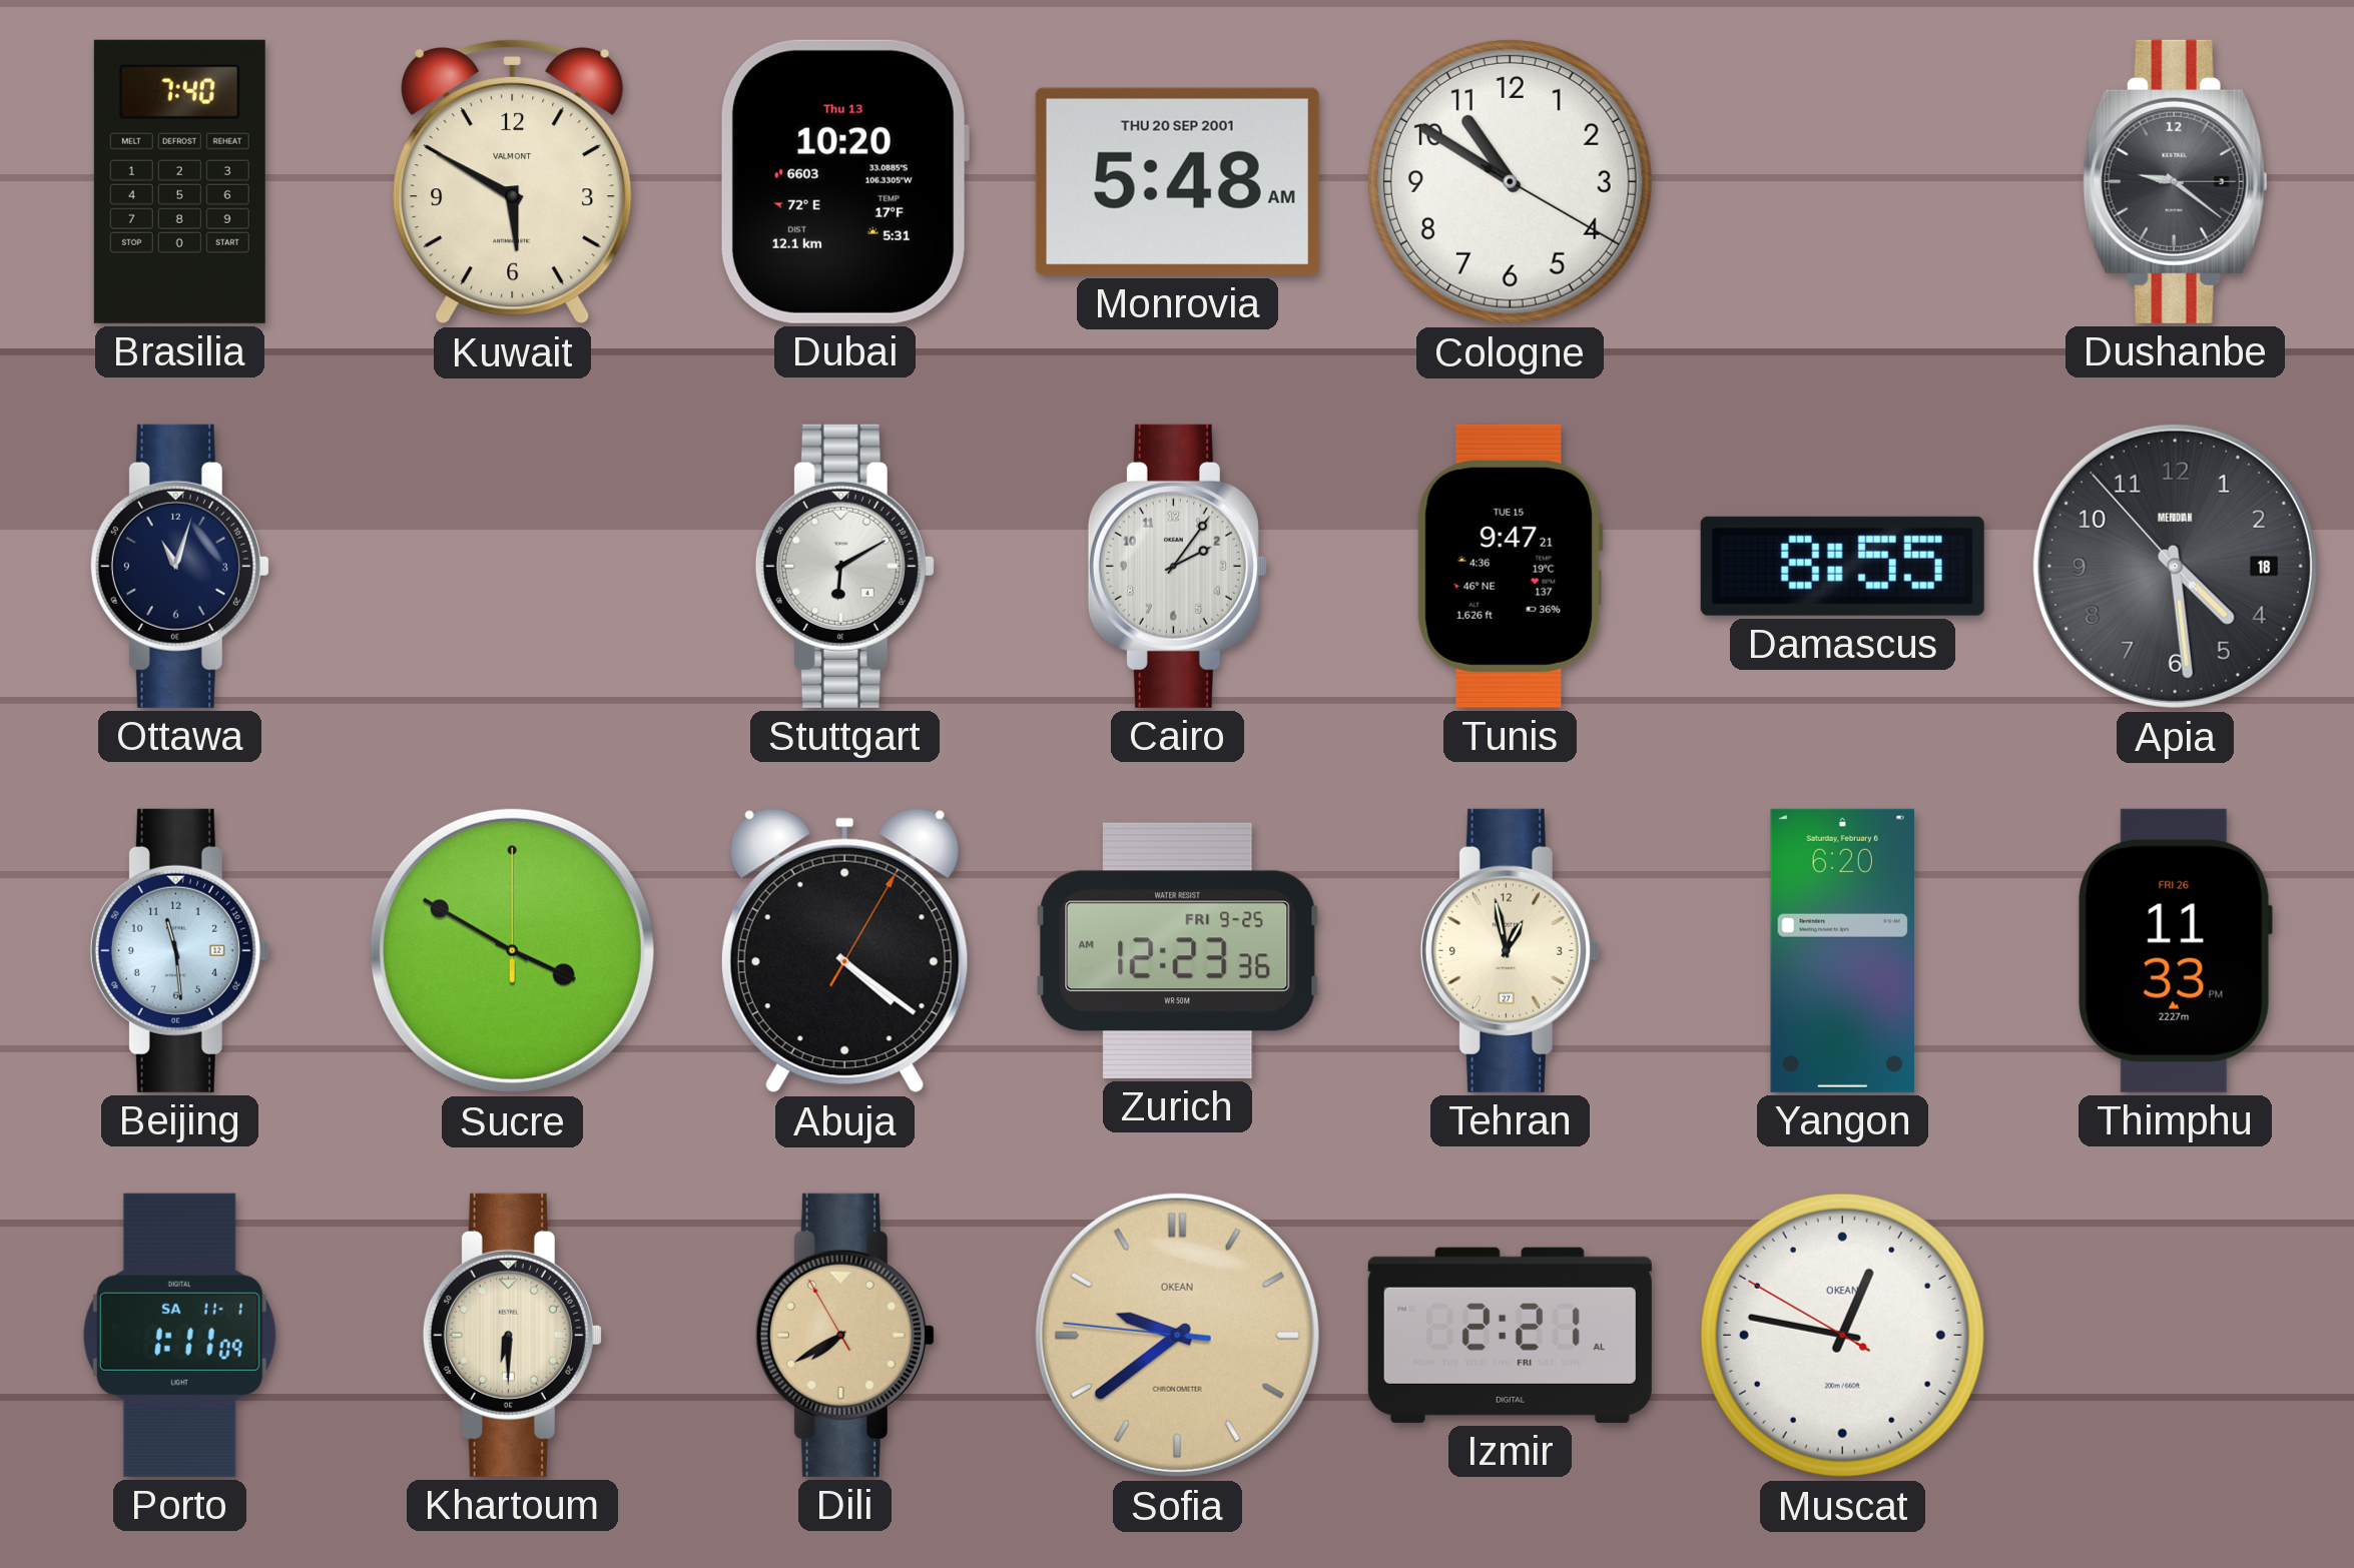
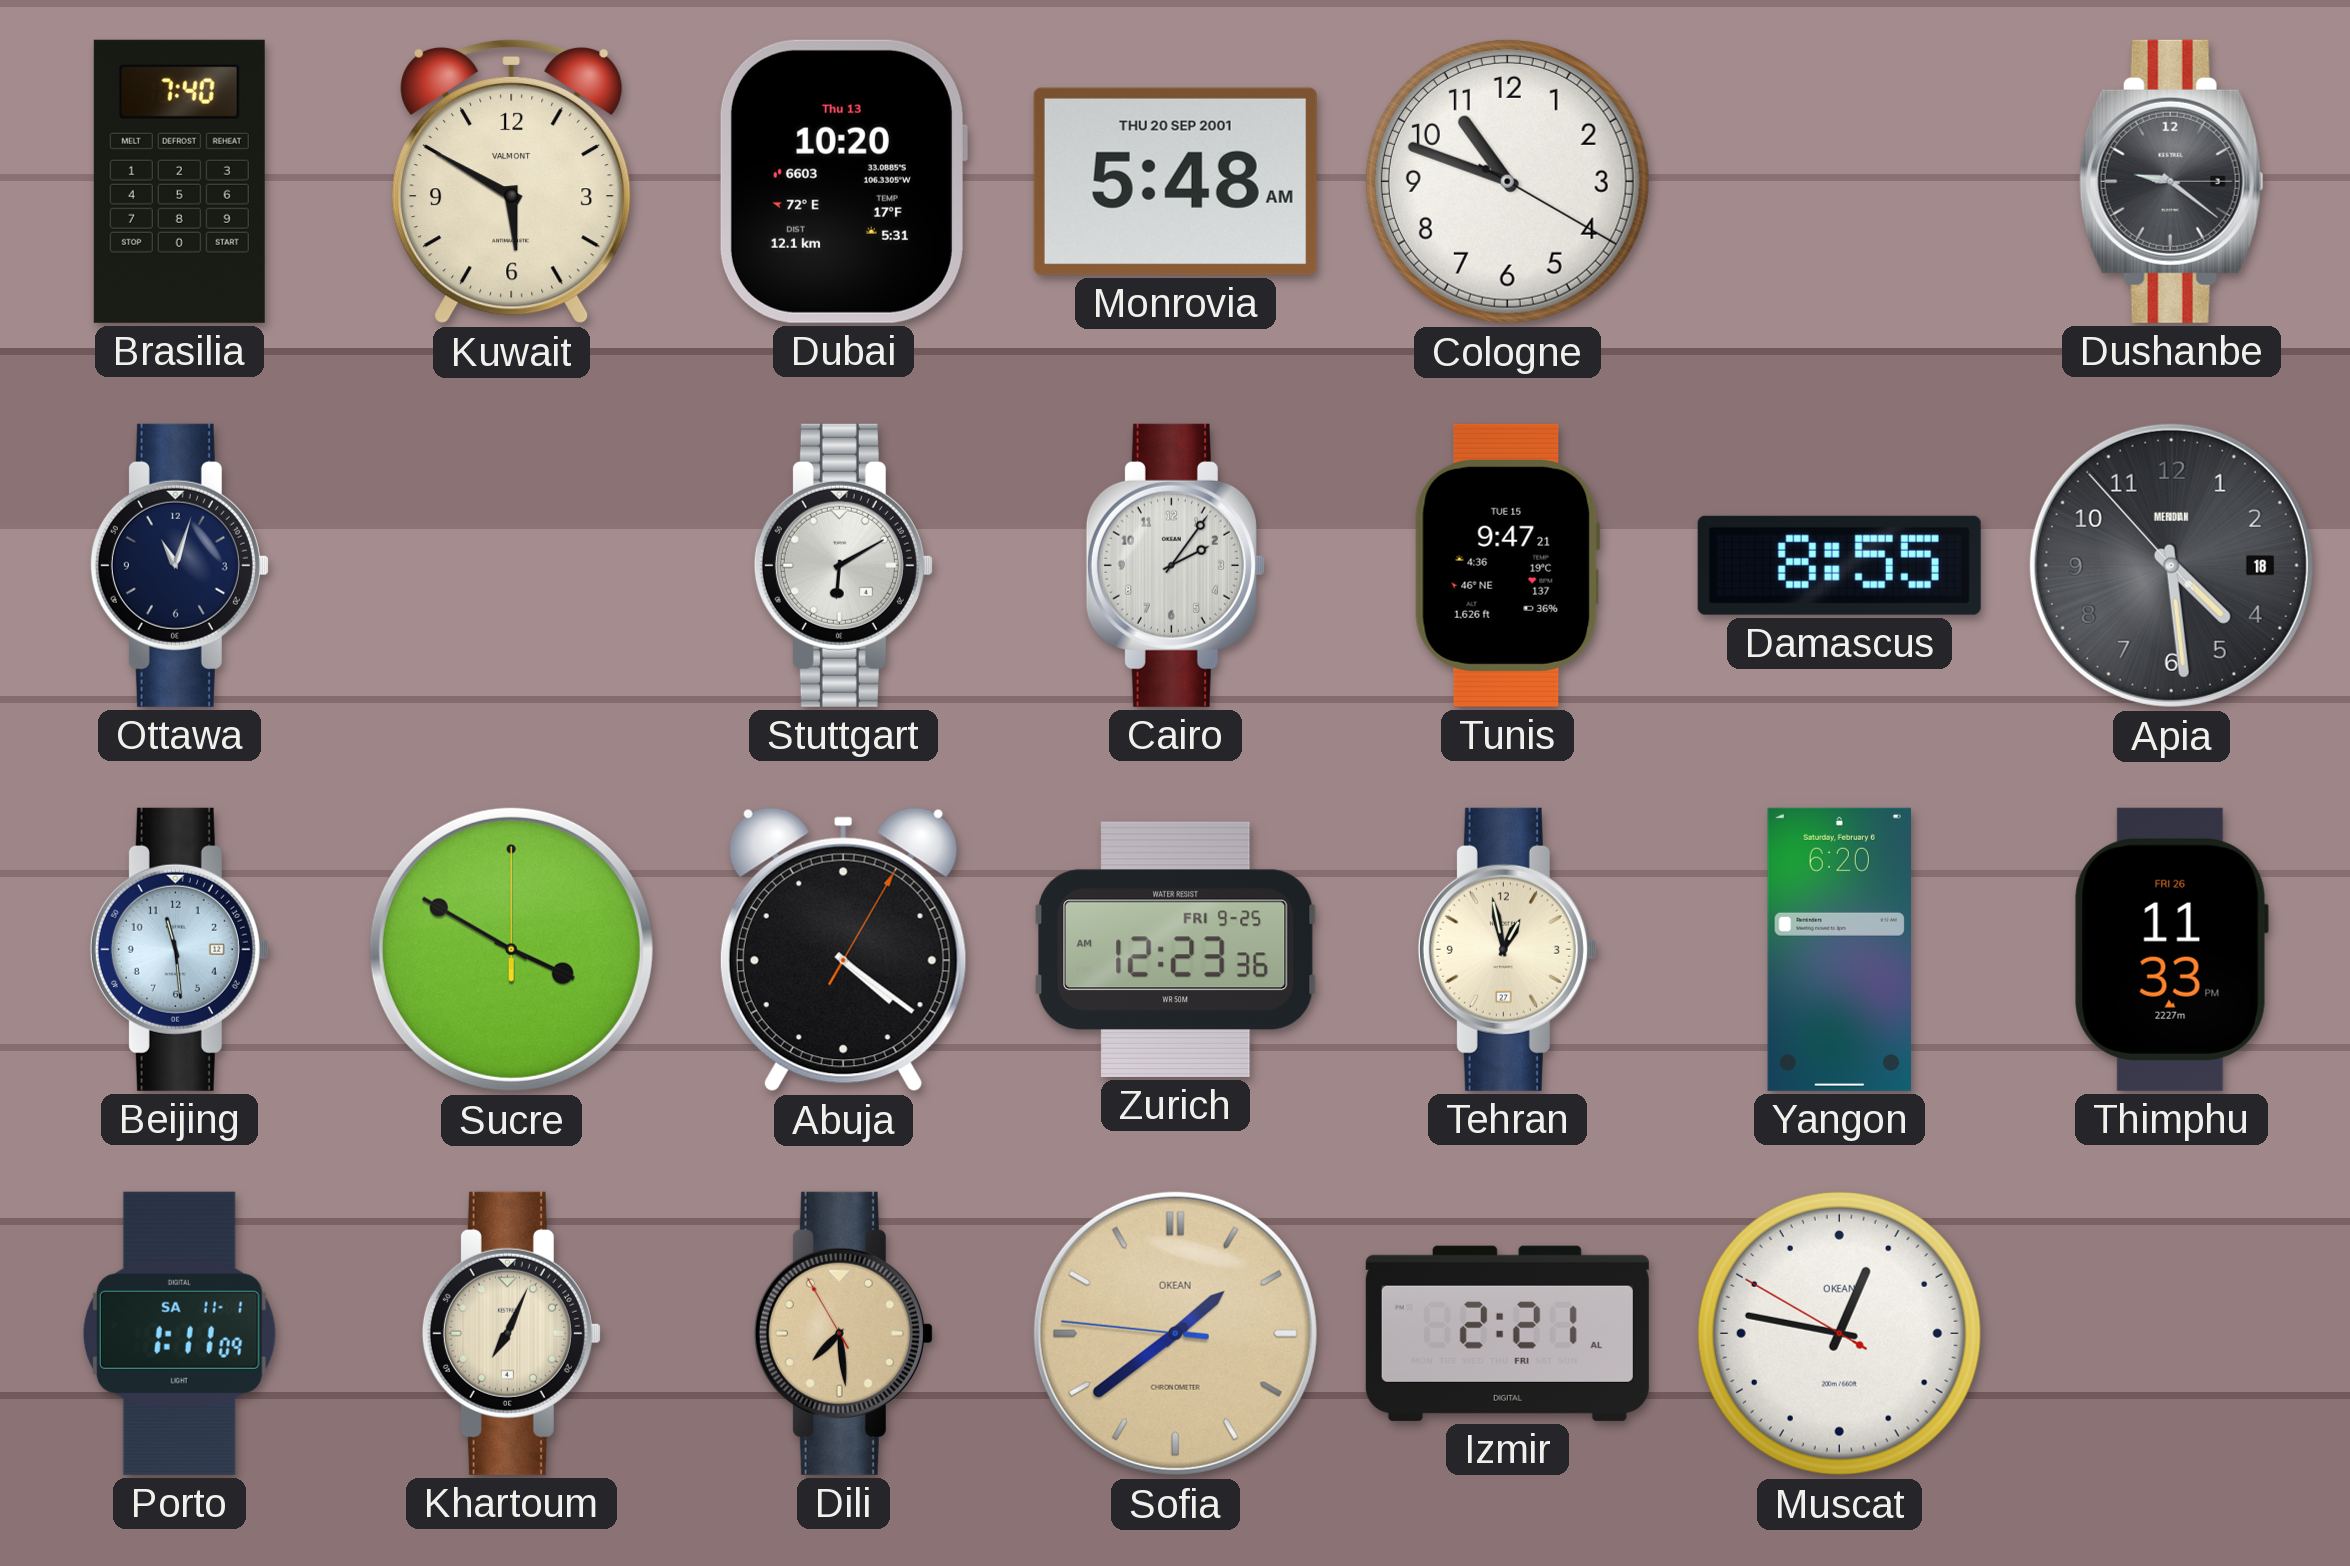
Cologne: 10:50 -> 10:48
Khartoum: 6:30 -> 7:04
Dili: 7:39 -> 7:28
Sofia: 9:38 -> 1:38
